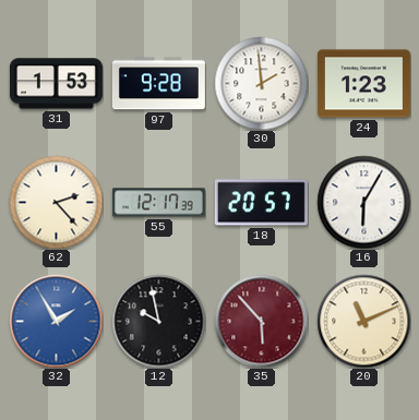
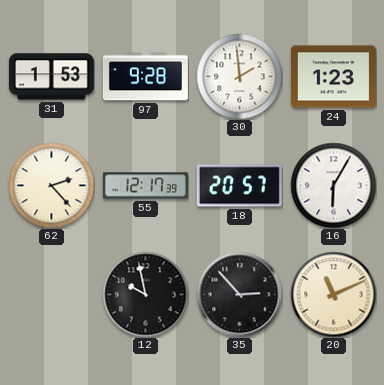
32: 1:55 -> none
35: 5:53 -> 2:53
35 dial: burgundy -> black
